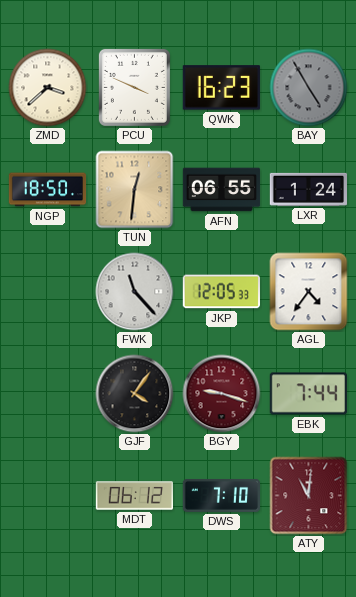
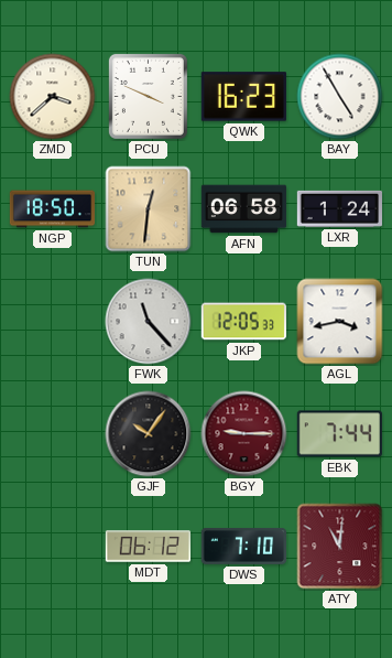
BAY dial: grey -> white
AFN: 06:55 -> 06:58
AGL: 4:36 -> 3:43
GJF: 4:06 -> 10:06
BGY: 9:18 -> 9:15
